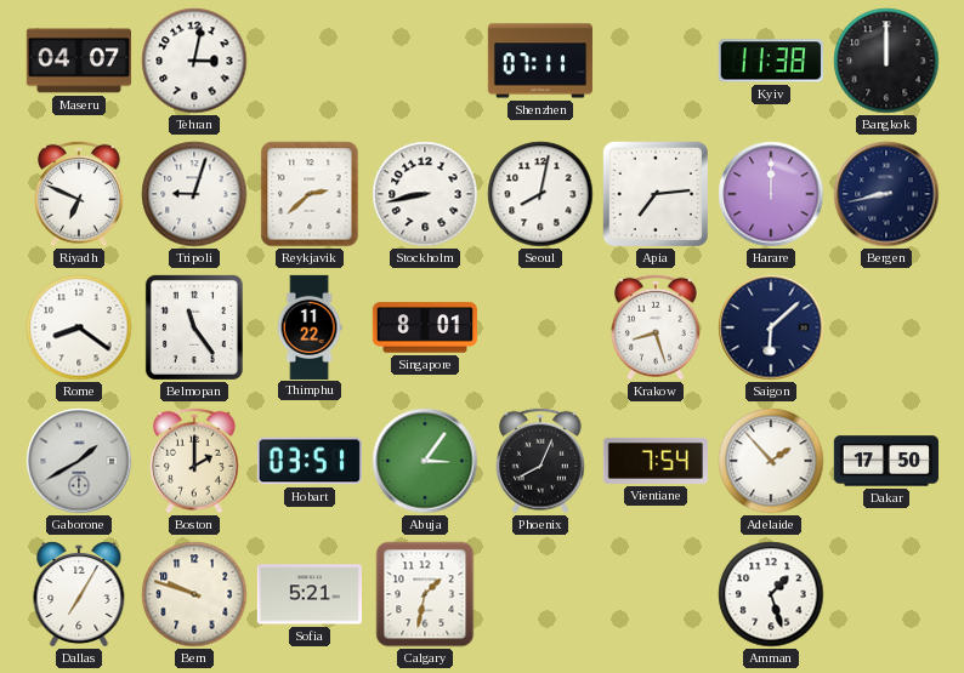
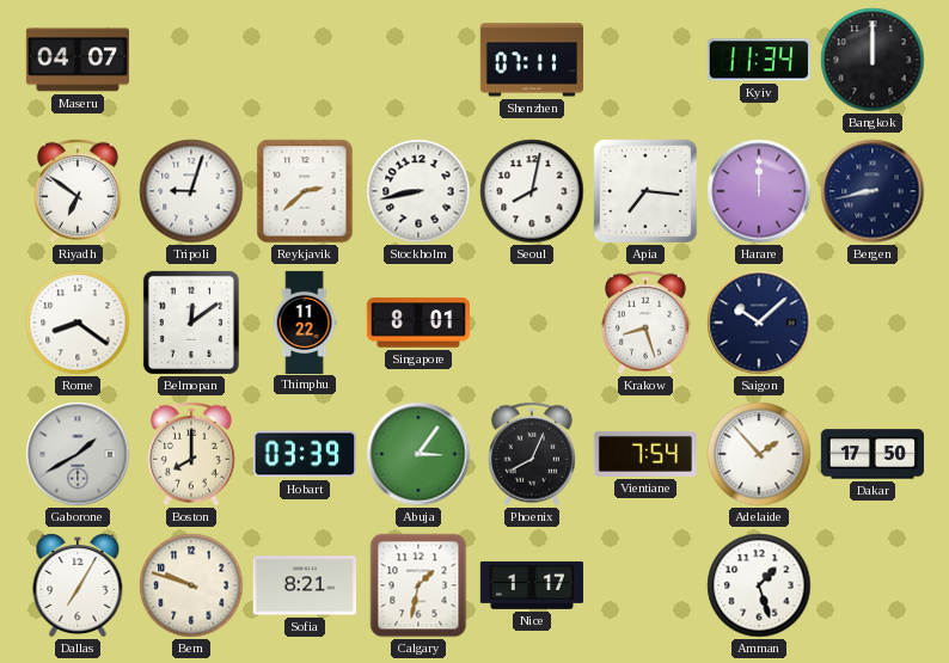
Tehran: 3:02 -> none
Kyiv: 11:38 -> 11:34
Riyadh: 6:49 -> 6:51
Apia: 7:14 -> 7:16
Belmopan: 11:24 -> 12:09
Saigon: 6:08 -> 10:08
Boston: 2:00 -> 8:00
Hobart: 03:51 -> 03:39
Sofia: 5:21 -> 8:21
Nice: none -> 1:17
